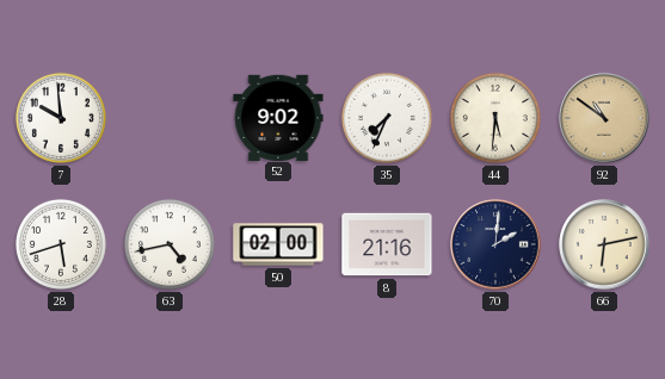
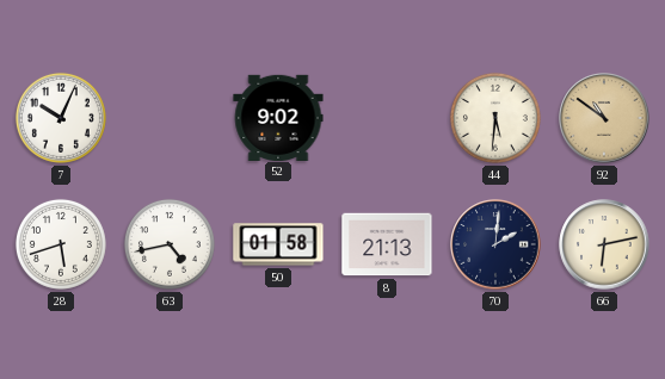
7: 9:59 -> 10:04
35: 7:34 -> none
50: 02:00 -> 01:58
8: 21:16 -> 21:13
